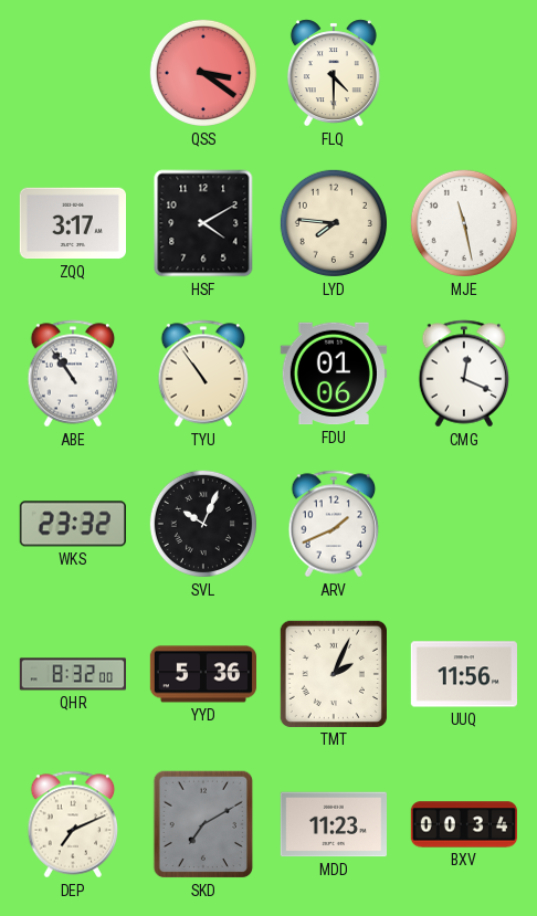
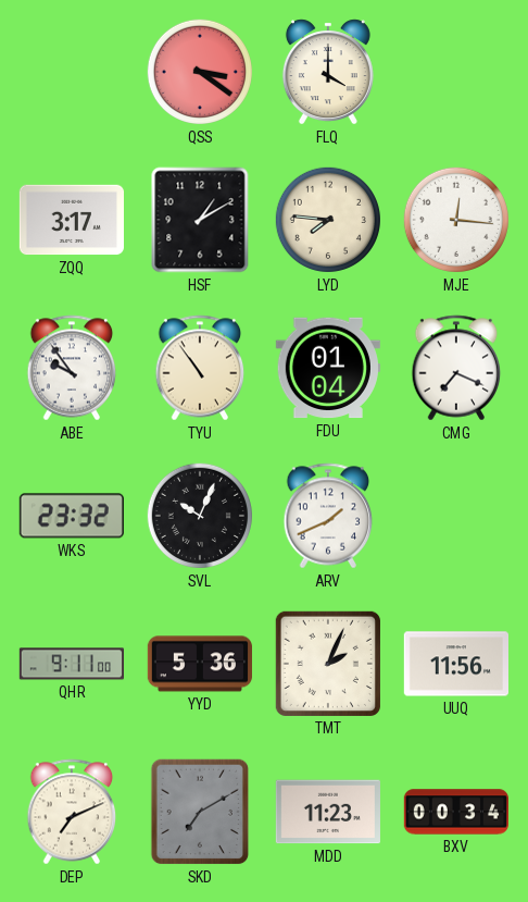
FLQ: 4:30 -> 4:00
HSF: 4:10 -> 1:10
MJE: 11:28 -> 12:16
ABE: 10:54 -> 9:54
FDU: 01:06 -> 01:04
CMG: 12:19 -> 7:19
QHR: 8:32 -> 9:11
